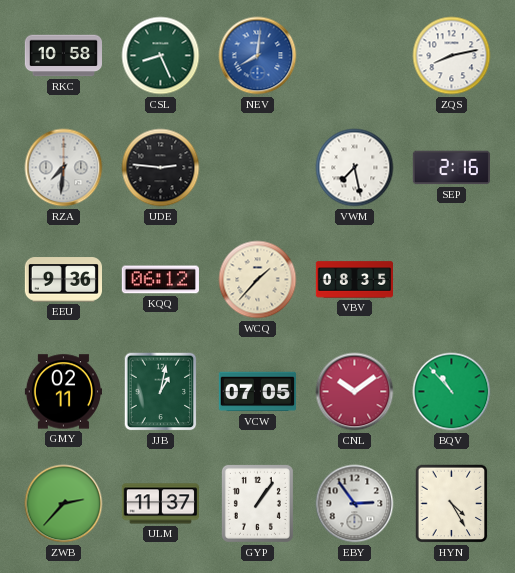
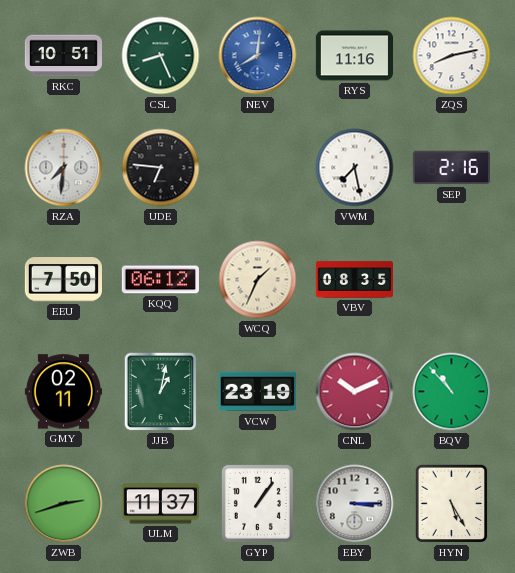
RKC: 10:58 -> 10:51
RYS: none -> 11:16
UDE: 2:46 -> 6:46
EEU: 9:36 -> 7:50
WCQ: 1:37 -> 1:34
VCW: 07:05 -> 23:19
CNL: 10:09 -> 10:11
ZWB: 2:37 -> 2:42
EBY: 2:54 -> 3:15
HYN: 4:25 -> 5:25
